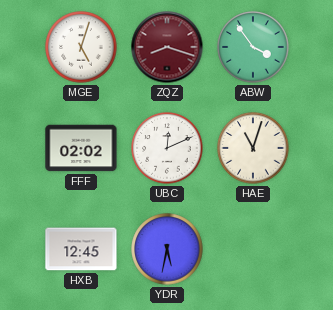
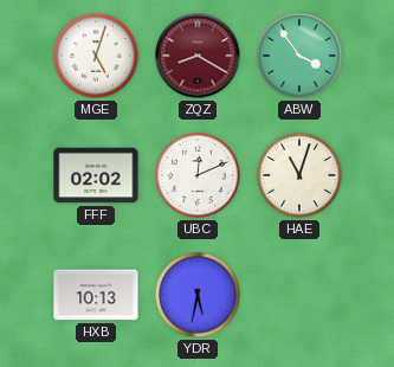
ZQZ: 8:18 -> 8:20
HXB: 12:45 -> 10:13
